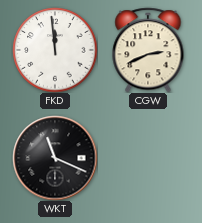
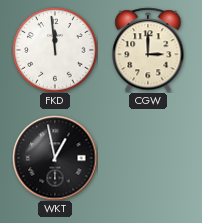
CGW: 2:41 -> 3:00
WKT: 11:19 -> 12:58
